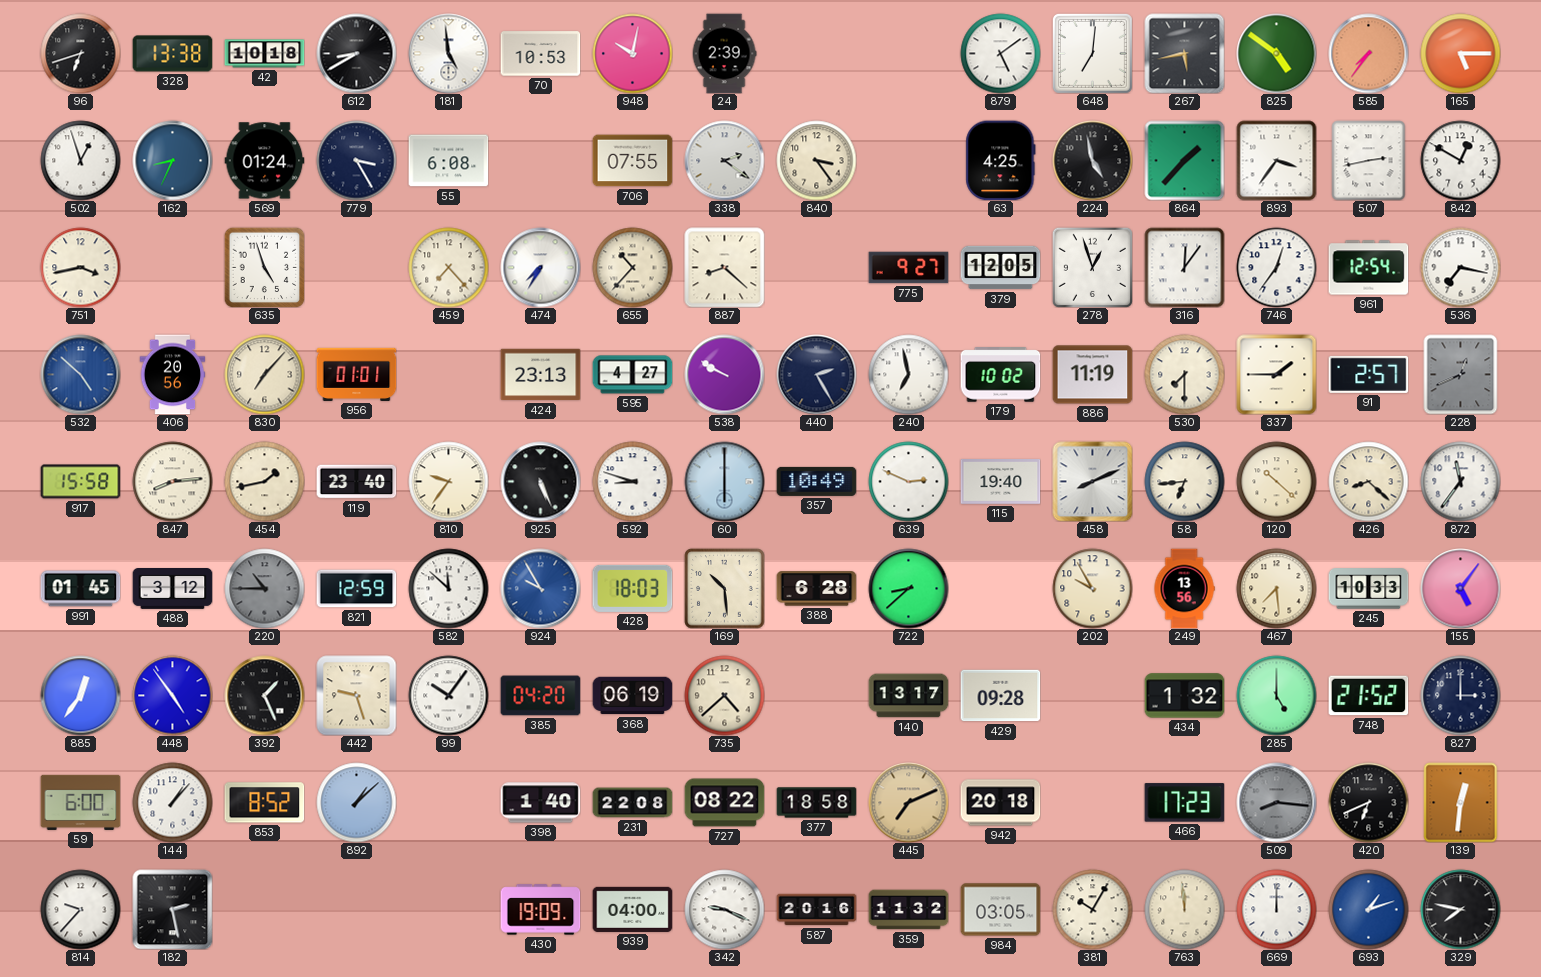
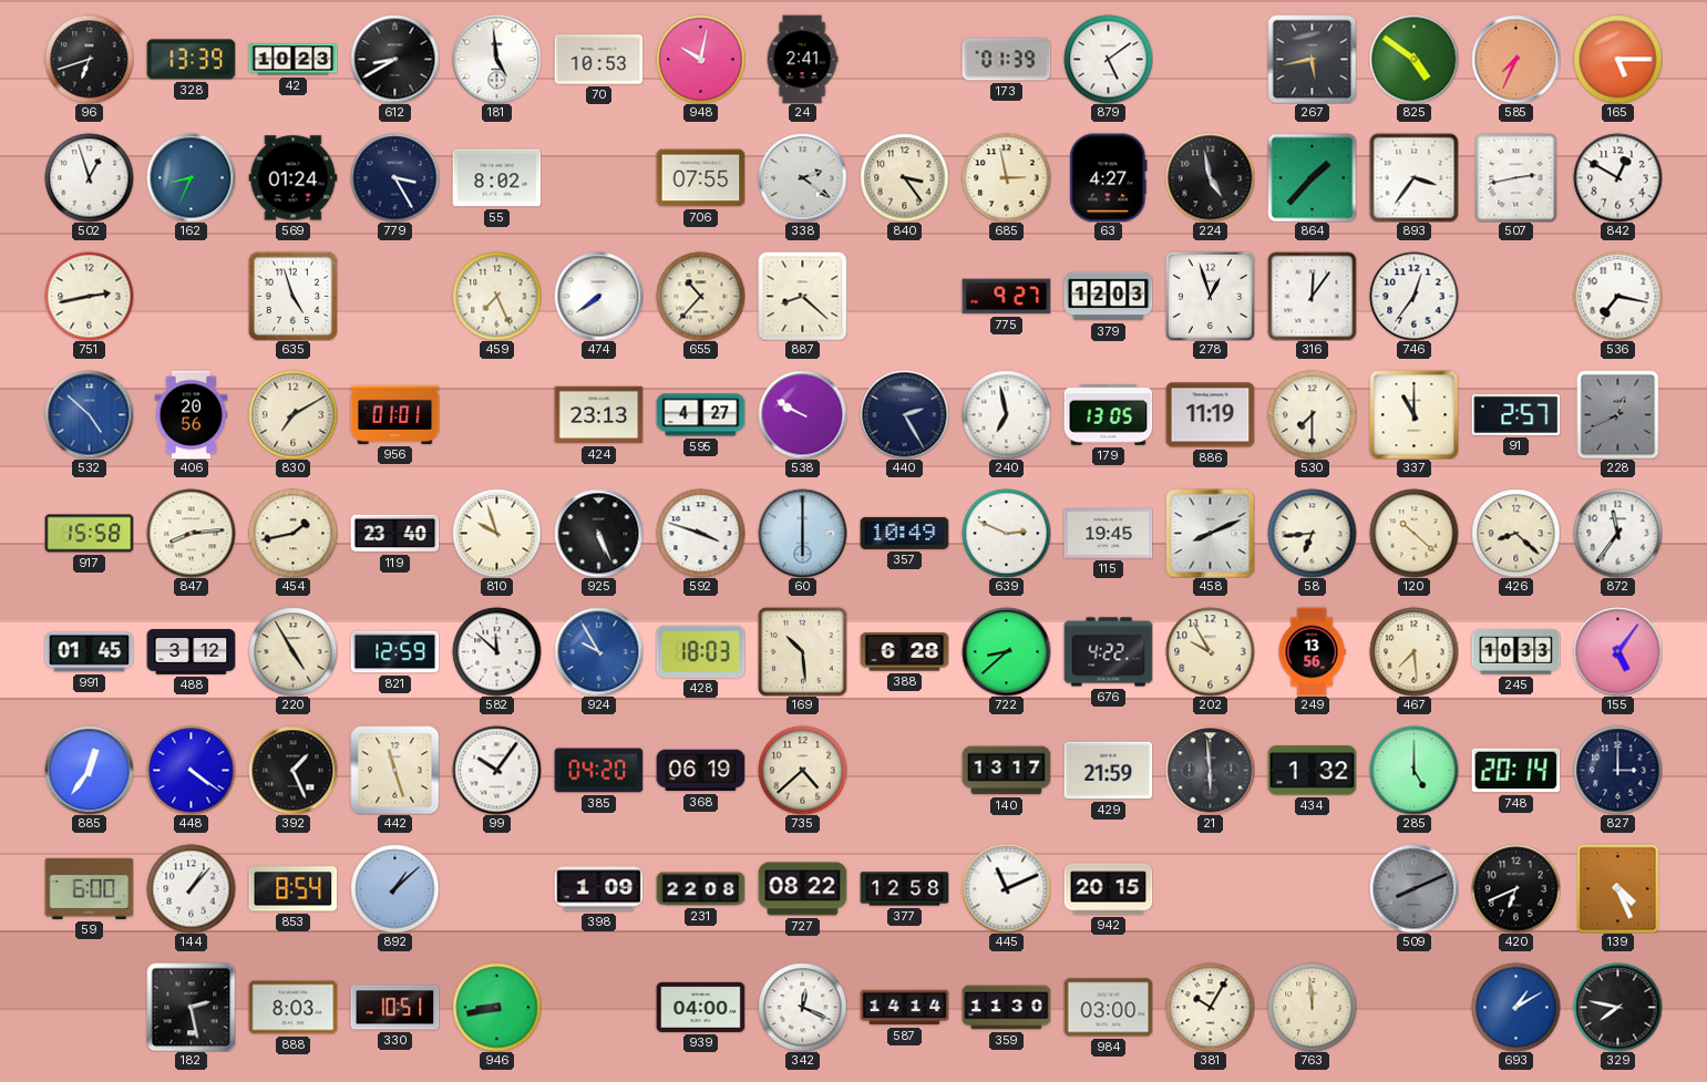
328: 13:38 -> 13:39
42: 10:18 -> 10:23
24: 2:39 -> 2:41
173: none -> 01:39
648: 7:01 -> none
585: 7:36 -> 7:34
55: 6:08 -> 8:02
685: none -> 2:58
63: 4:25 -> 4:27
751: 3:43 -> 2:43
459: 7:23 -> 7:26
474: 7:35 -> 7:39
379: 12:05 -> 12:03
961: 12:54 -> none
830: 7:07 -> 7:10
179: 10:02 -> 13:05
337: 1:45 -> 11:00
810: 9:36 -> 9:57
592: 8:48 -> 3:48
115: 19:40 -> 19:45
220: 10:45 -> 4:55
220 dial: grey -> cream
676: none -> 4:22
448: 4:54 -> 4:21
442: 9:27 -> 11:27
429: 09:28 -> 21:59
21: none -> 5:59
748: 21:52 -> 20:14
853: 8:52 -> 8:54
398: 1:40 -> 1:09
377: 18:58 -> 12:58
445: 7:11 -> 11:11
445 dial: champagne -> white
942: 20:18 -> 20:15
466: 17:23 -> none
509: 8:16 -> 8:11
139: 12:31 -> 4:26
814: 9:37 -> none
888: none -> 8:03
330: none -> 10:51
946: none -> 8:43
430: 19:09 -> none
342: 9:19 -> 12:19
587: 20:16 -> 14:14
359: 11:32 -> 11:30
984: 03:05 -> 03:00
669: 12:00 -> none
693: 1:12 -> 1:10
